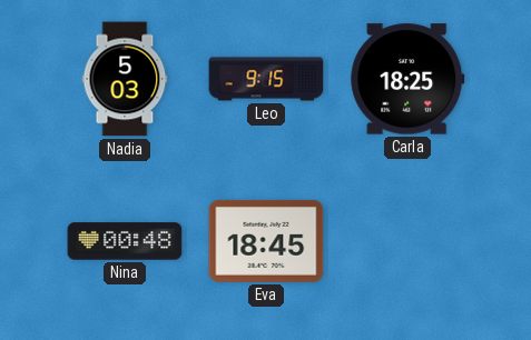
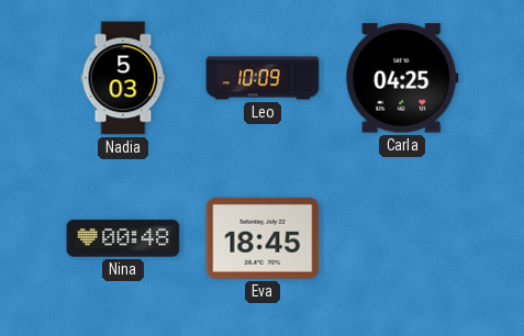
Leo: 9:15 -> 10:09
Carla: 18:25 -> 04:25
